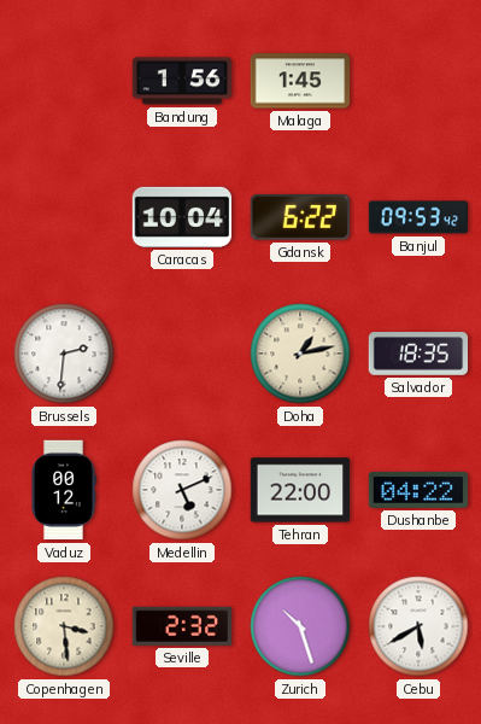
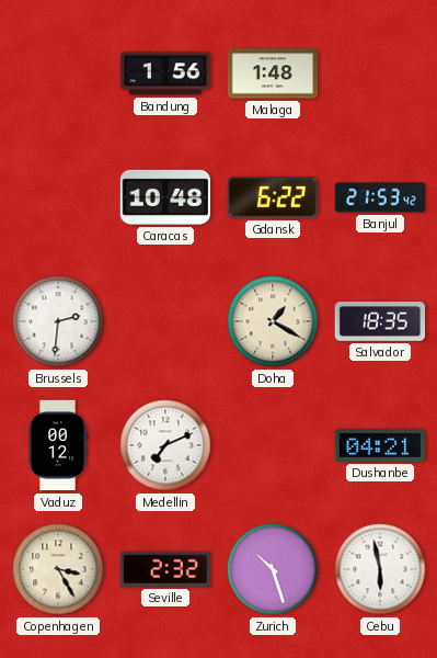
Malaga: 1:45 -> 1:48
Caracas: 10:04 -> 10:48
Banjul: 09:53 -> 21:53
Doha: 1:13 -> 1:20
Medellin: 5:11 -> 7:11
Tehran: 22:00 -> none
Dushanbe: 04:22 -> 04:21
Copenhagen: 3:29 -> 3:25
Cebu: 5:40 -> 5:58
